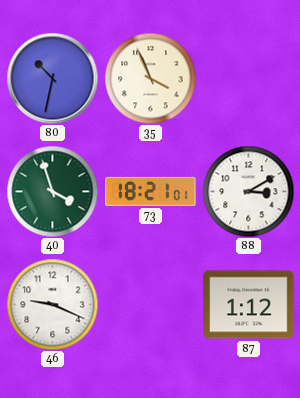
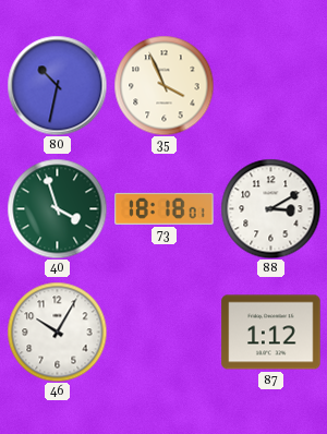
73: 18:21 -> 18:18
46: 9:19 -> 10:05
